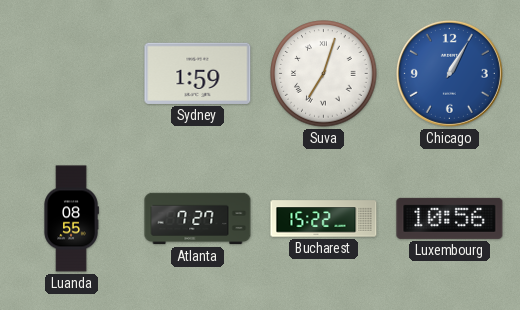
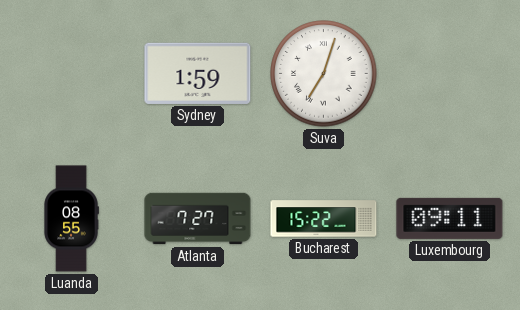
Chicago: 1:05 -> none
Luxembourg: 10:56 -> 09:11
